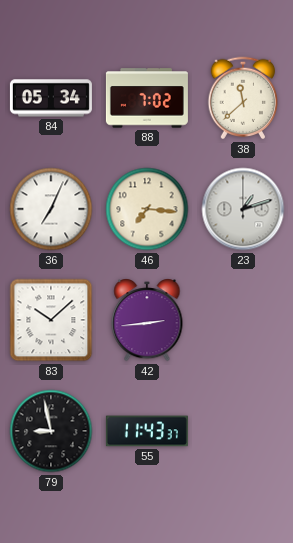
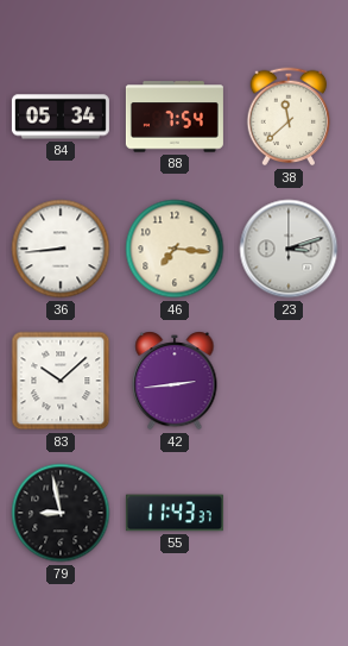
88: 7:02 -> 7:54
36: 7:04 -> 8:44
23: 1:12 -> 3:12
